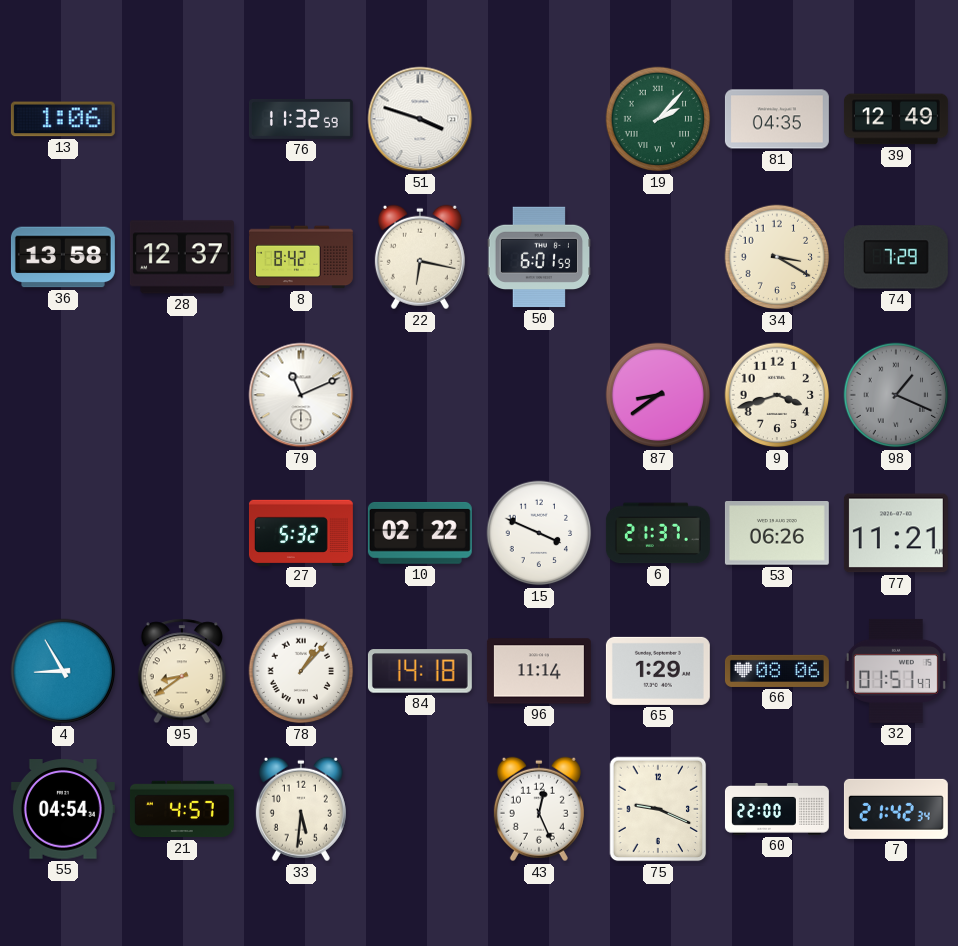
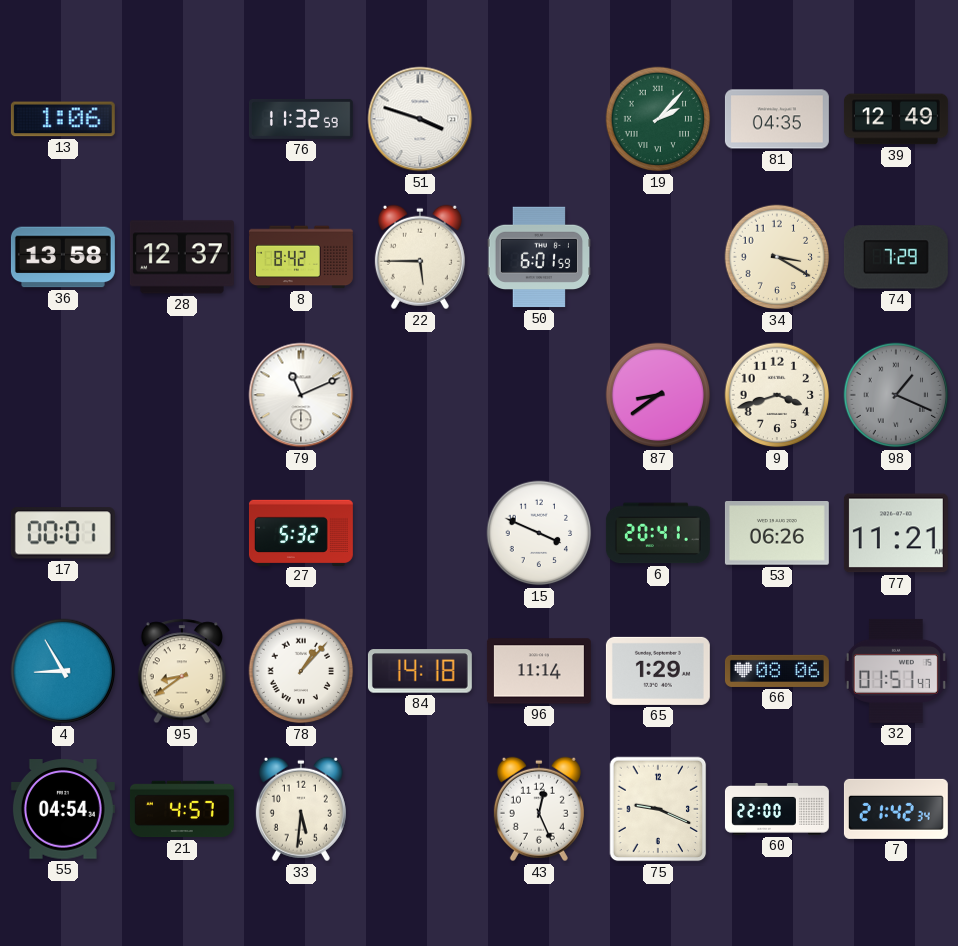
22: 6:17 -> 5:45
17: none -> 00:01
10: 02:22 -> none
6: 21:37 -> 20:41
